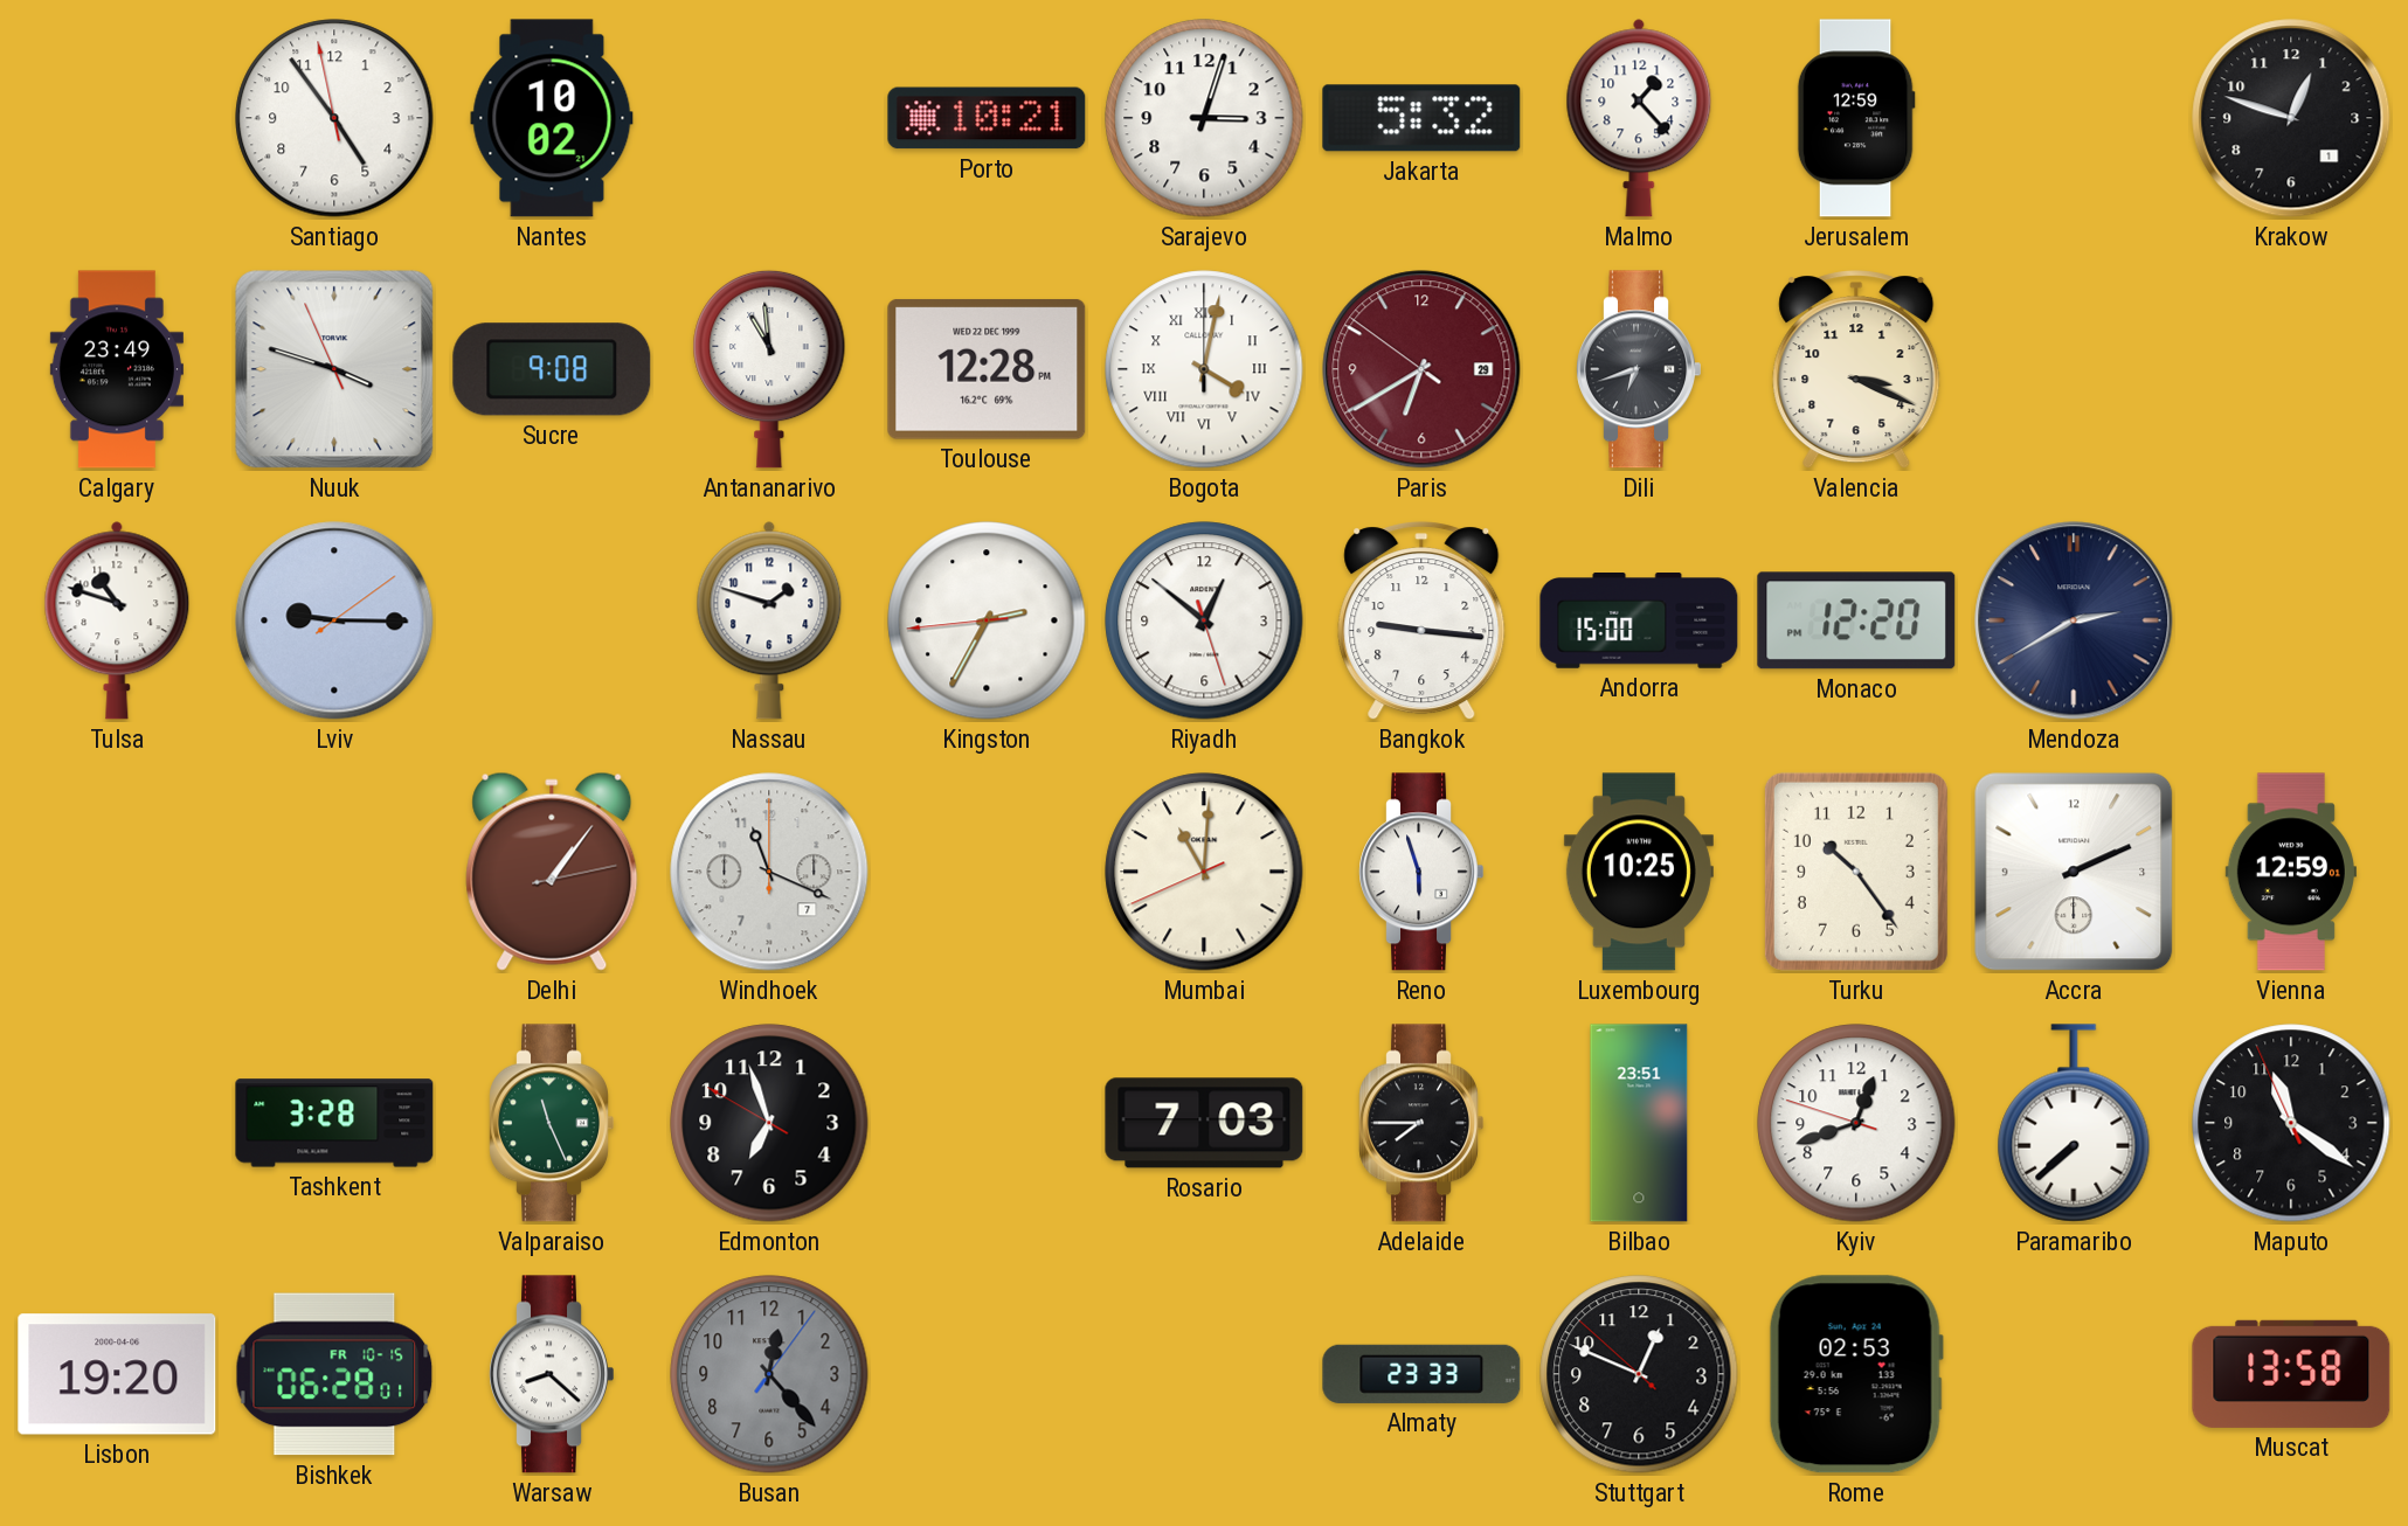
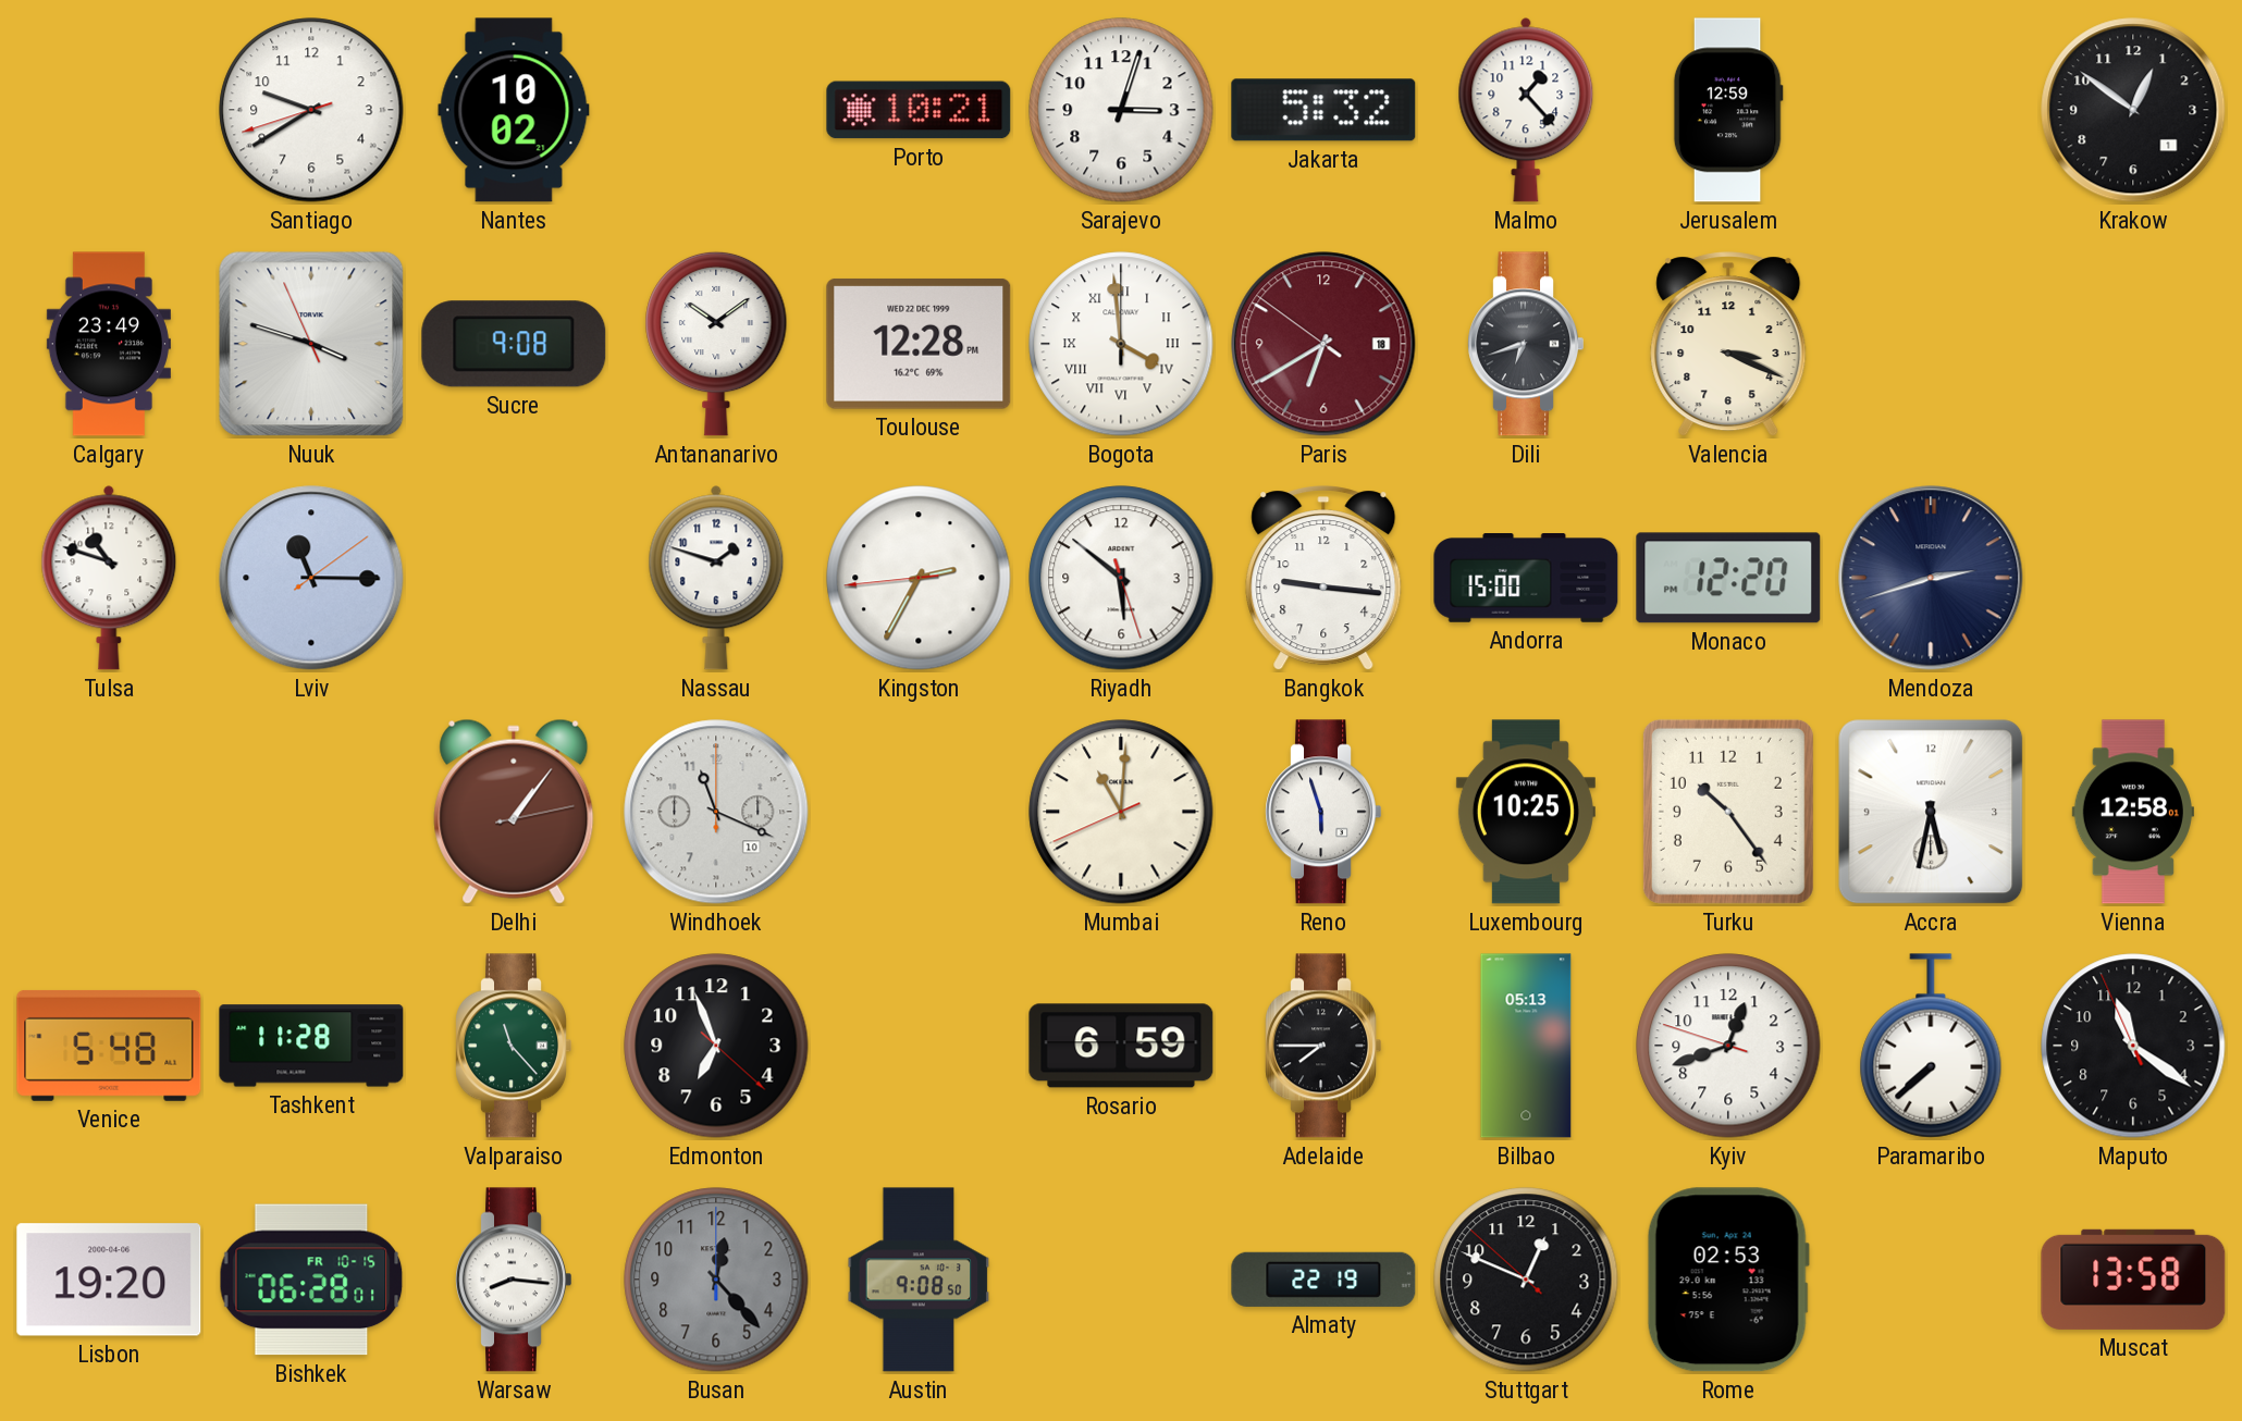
Santiago: 4:53 -> 9:39
Krakow: 12:48 -> 12:51
Antananarivo: 10:59 -> 10:09
Bogota: 4:02 -> 3:59
Paris date: 29 -> 18
Lviv: 9:15 -> 11:15
Riyadh: 12:51 -> 5:51
Mendoza: 2:40 -> 2:42
Windhoek date: 7 -> 10
Accra: 2:11 -> 5:32
Vienna: 12:59 -> 12:58
Venice: none -> 5:48
Tashkent: 3:28 -> 11:28
Valparaiso: 11:26 -> 11:23
Edmonton: 6:56:50 -> 6:56:22
Rosario: 7:03 -> 6:59
Bilbao: 23:51 -> 05:13
Warsaw: 8:22 -> 8:16
Busan: 12:23:06 -> 12:23:00
Austin: none -> 9:08
Almaty: 23:33 -> 22:19
